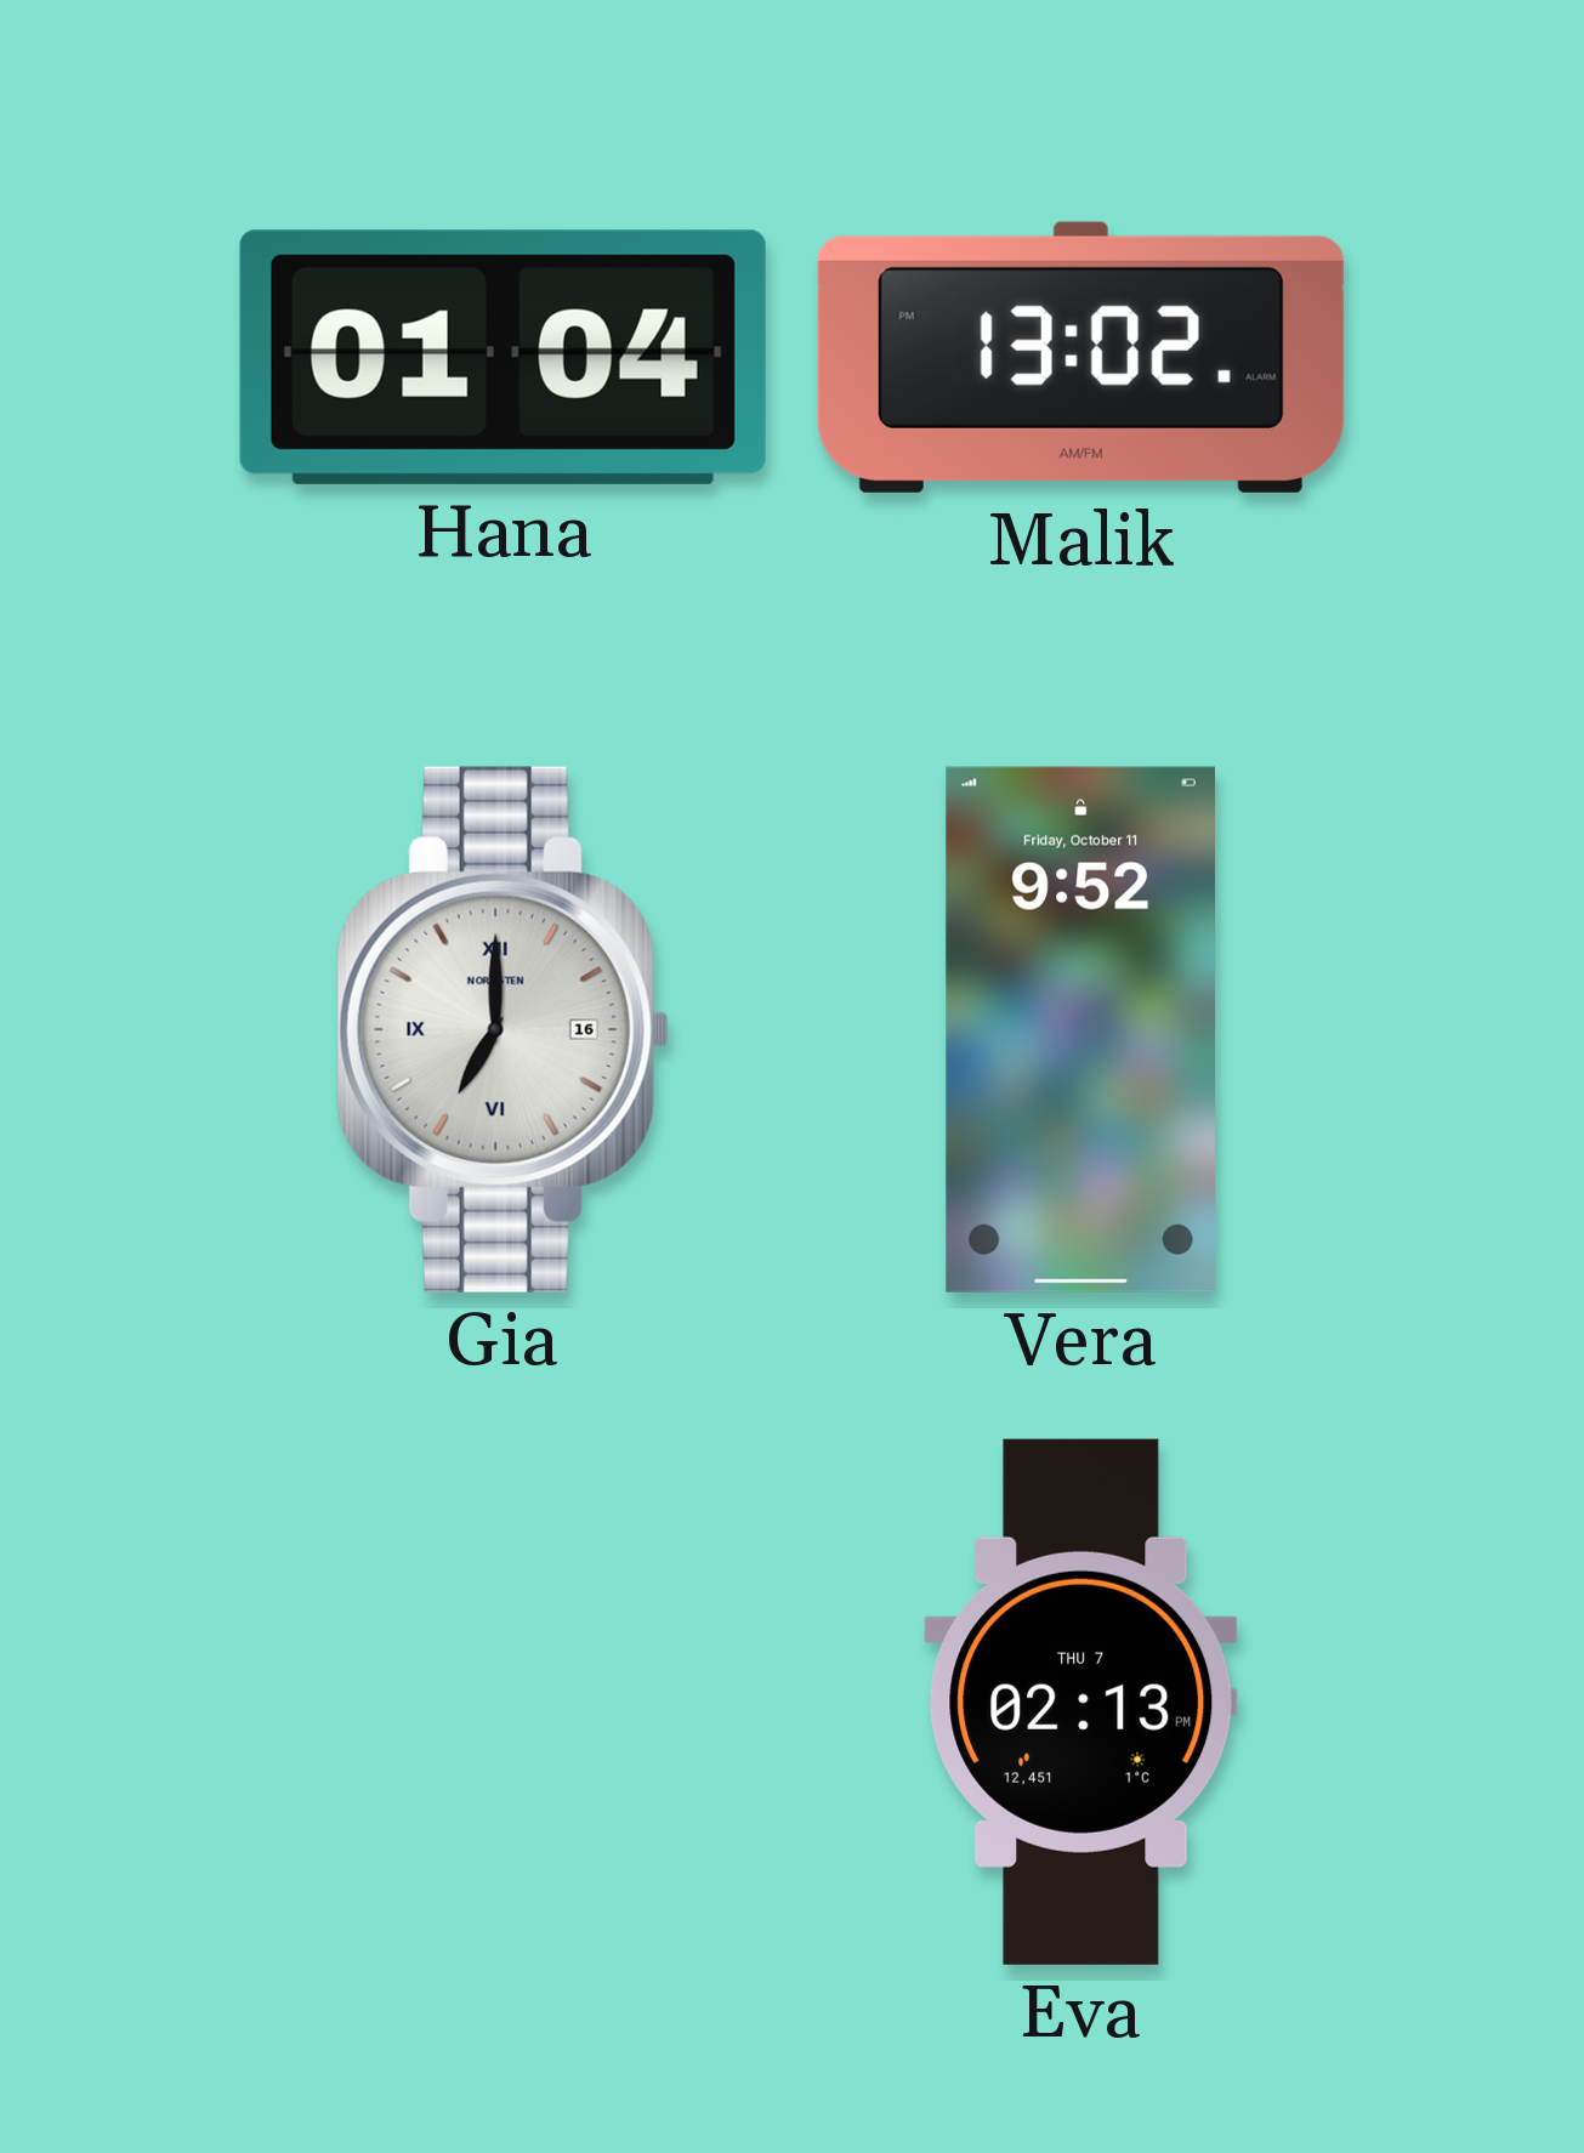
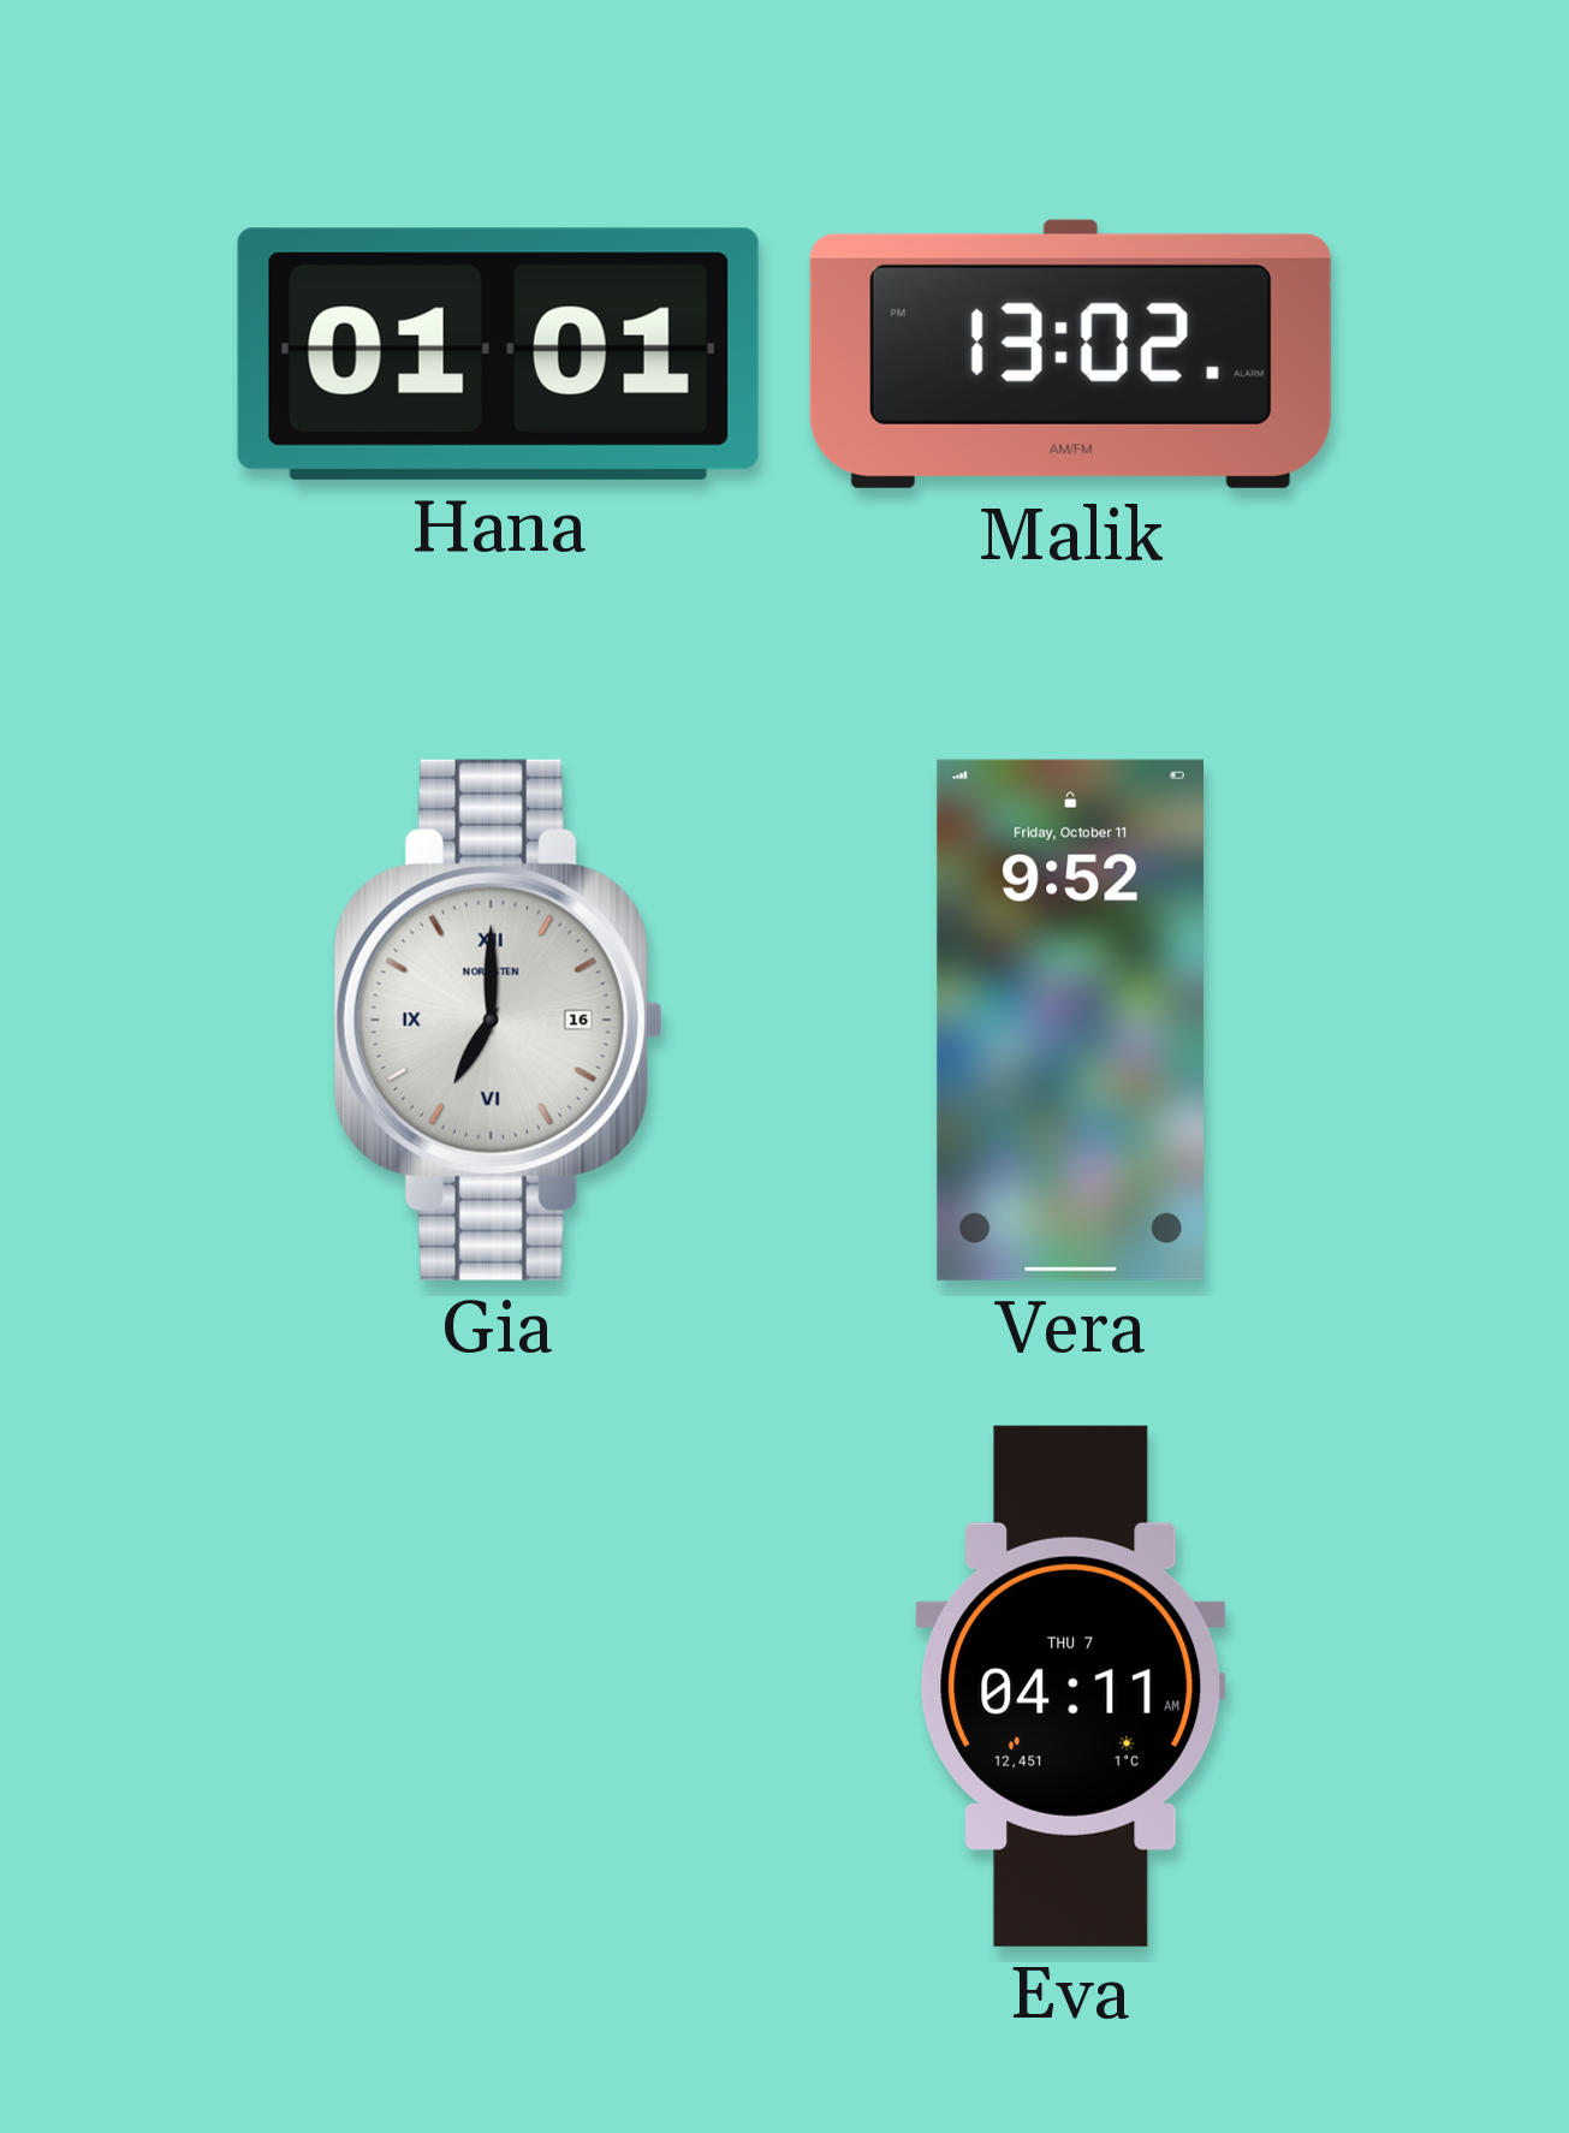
Hana: 01:04 -> 01:01
Eva: 02:13 -> 04:11
